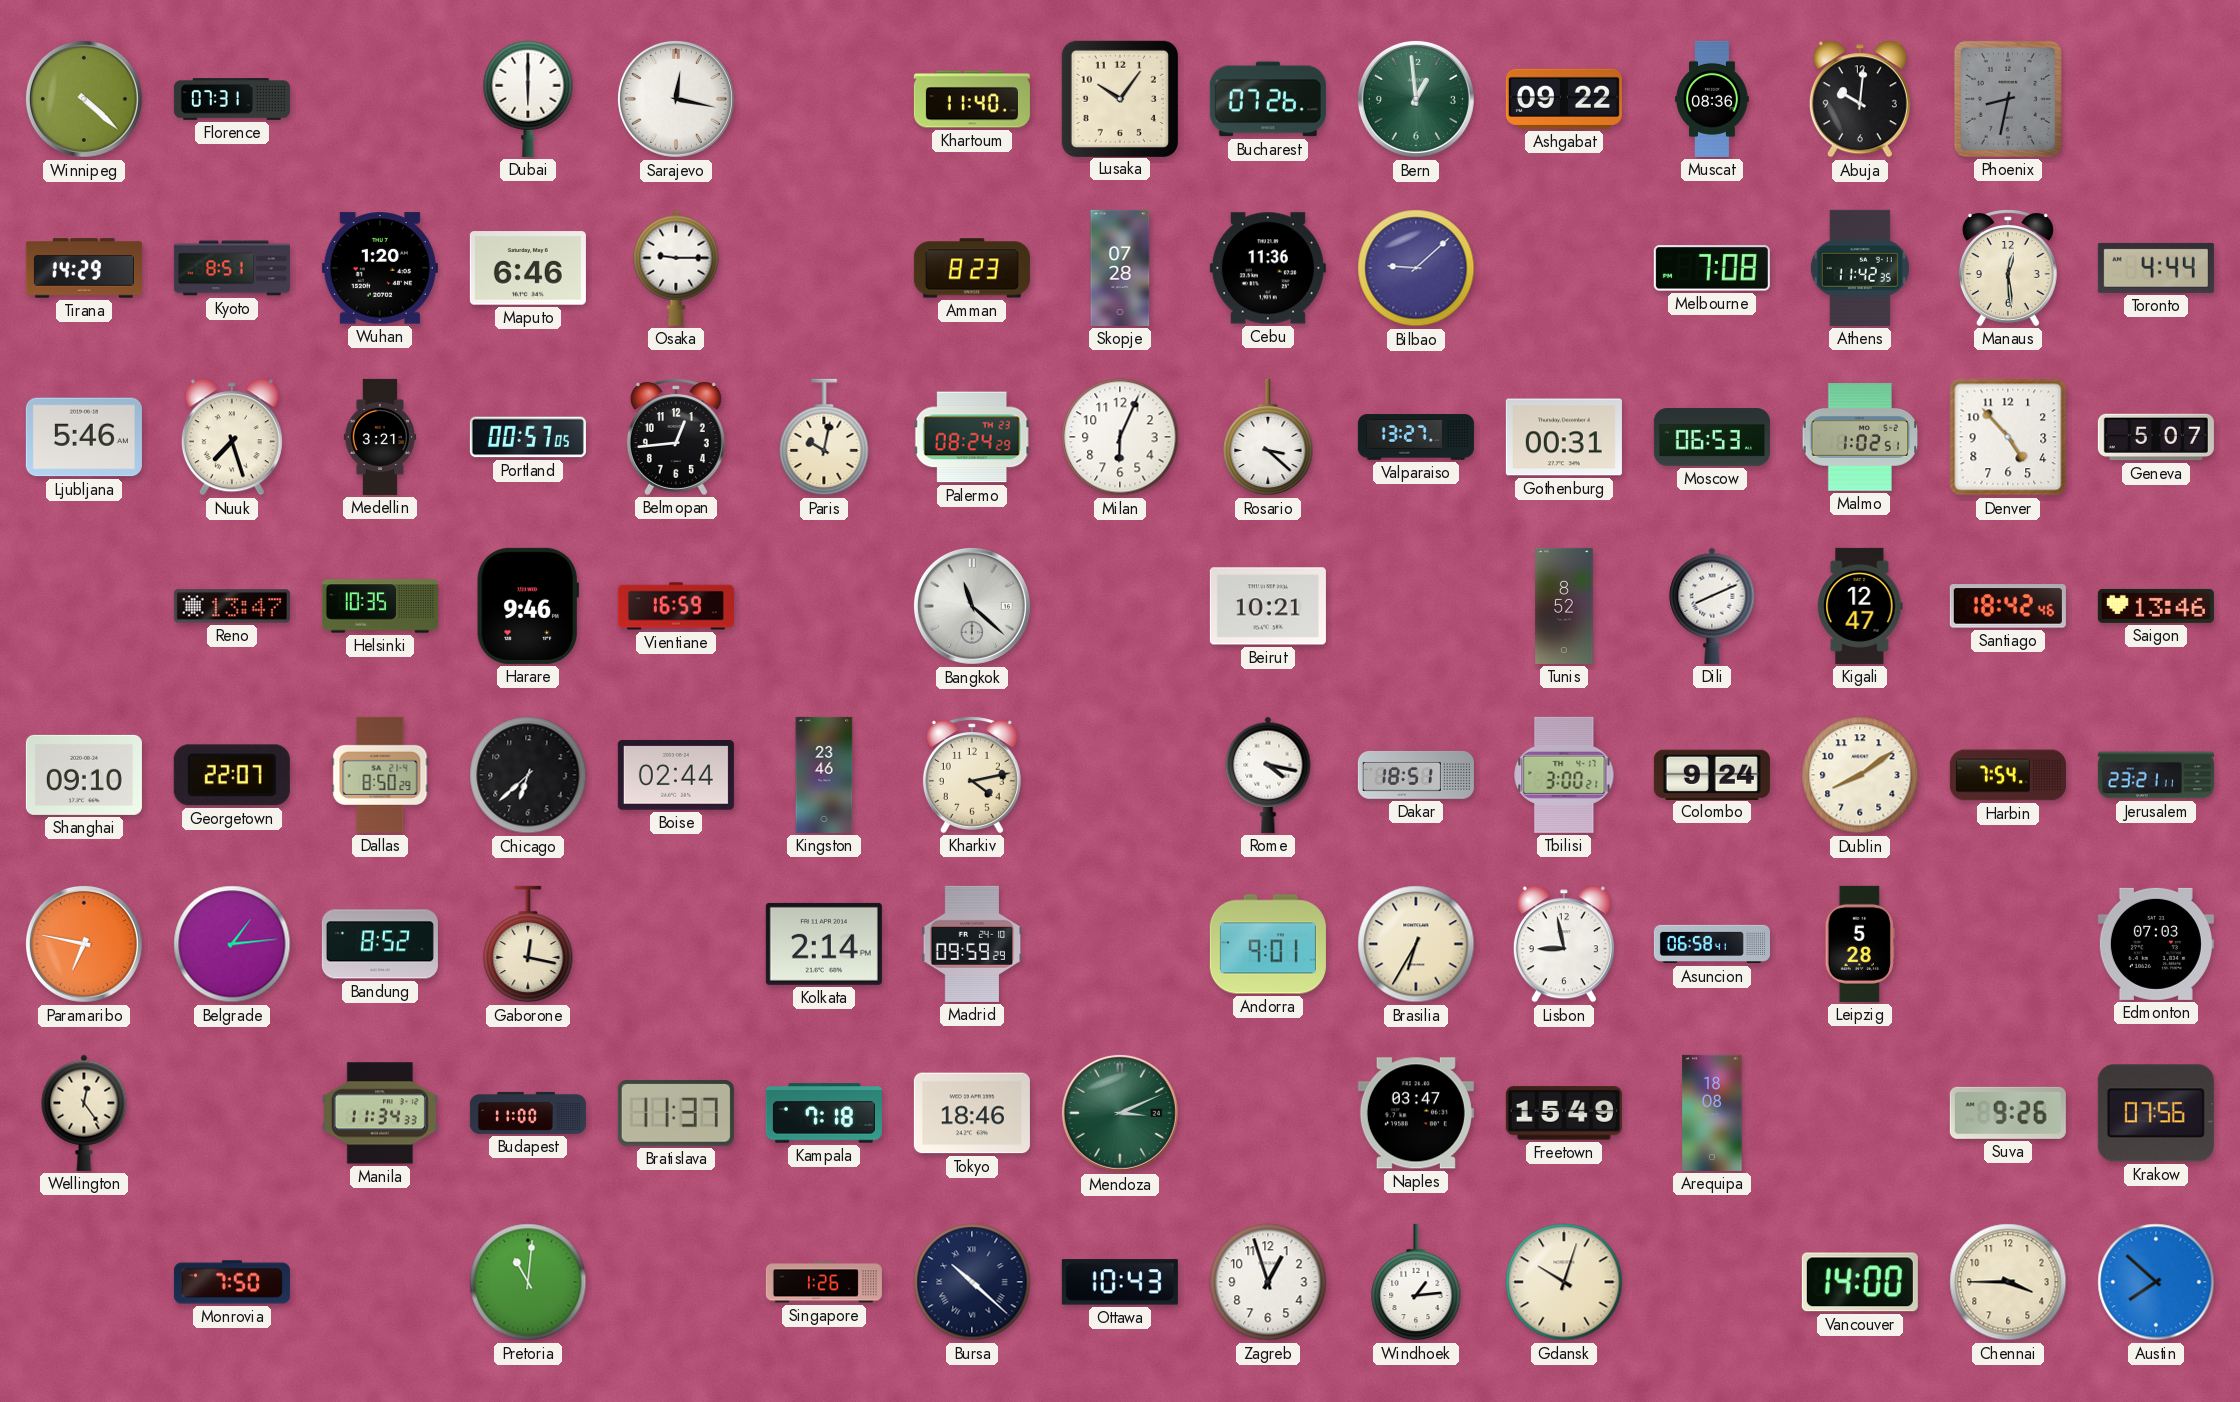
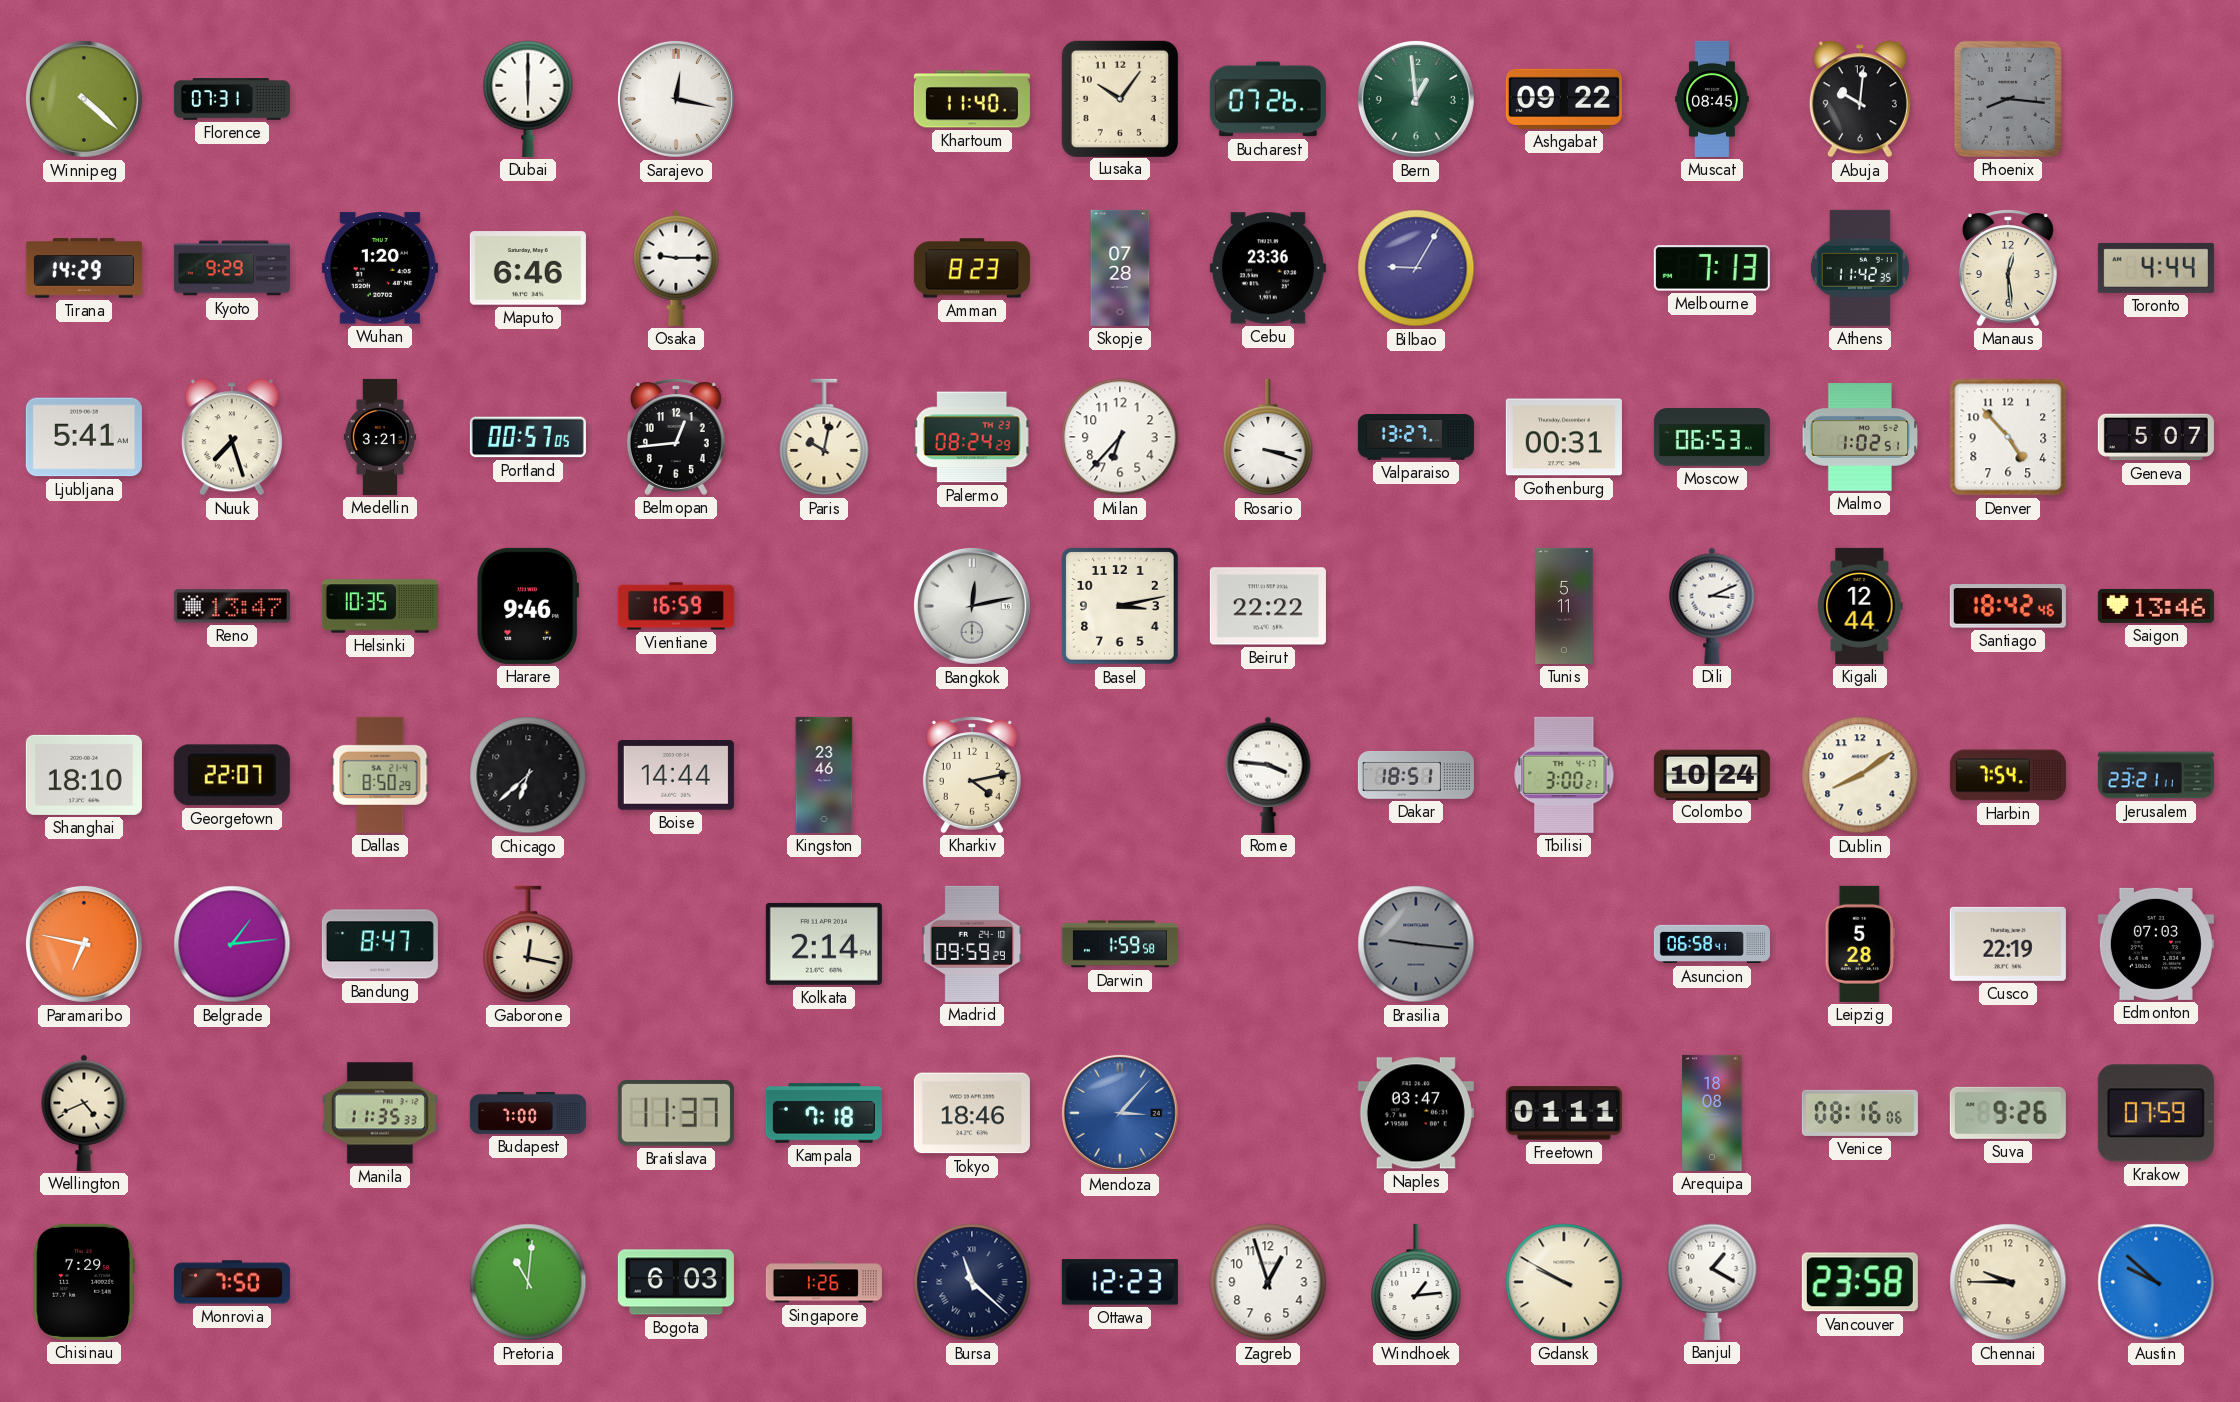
Muscat: 08:36 -> 08:45
Phoenix: 8:32 -> 8:16
Kyoto: 8:51 -> 9:29
Cebu: 11:36 -> 23:36
Bilbao: 9:08 -> 9:05
Melbourne: 7:08 -> 7:13
Ljubljana: 5:46 -> 5:41
Milan: 6:04 -> 6:37
Rosario: 3:22 -> 3:18
Bangkok: 11:22 -> 12:13
Basel: none -> 3:13
Beirut: 10:21 -> 22:22
Tunis: 8:52 -> 5:11
Dili: 8:11 -> 3:11
Kigali: 12:47 -> 12:44
Shanghai: 09:10 -> 18:10
Boise: 02:44 -> 14:44
Rome: 4:17 -> 3:46
Colombo: 9:24 -> 10:24
Bandung: 8:52 -> 8:47
Darwin: none -> 1:59
Andorra: 9:01 -> none
Brasilia: 6:35 -> 9:16
Brasilia dial: cream -> grey
Lisbon: 8:58 -> none
Cusco: none -> 22:19
Wellington: 12:24 -> 4:41
Manila: 11:34 -> 11:35
Budapest: 11:00 -> 7:00
Mendoza: 3:11 -> 3:07
Mendoza dial: green -> blue
Freetown: 15:49 -> 01:11
Venice: none -> 08:16
Krakow: 07:56 -> 07:59
Chisinau: none -> 7:29
Bogota: none -> 6:03
Bursa: 10:22 -> 11:22
Ottawa: 10:43 -> 12:23
Gdansk: 10:03 -> 9:50
Banjul: none -> 1:20
Vancouver: 14:00 -> 23:58
Chennai: 3:45 -> 9:45
Austin: 7:52 -> 9:52
